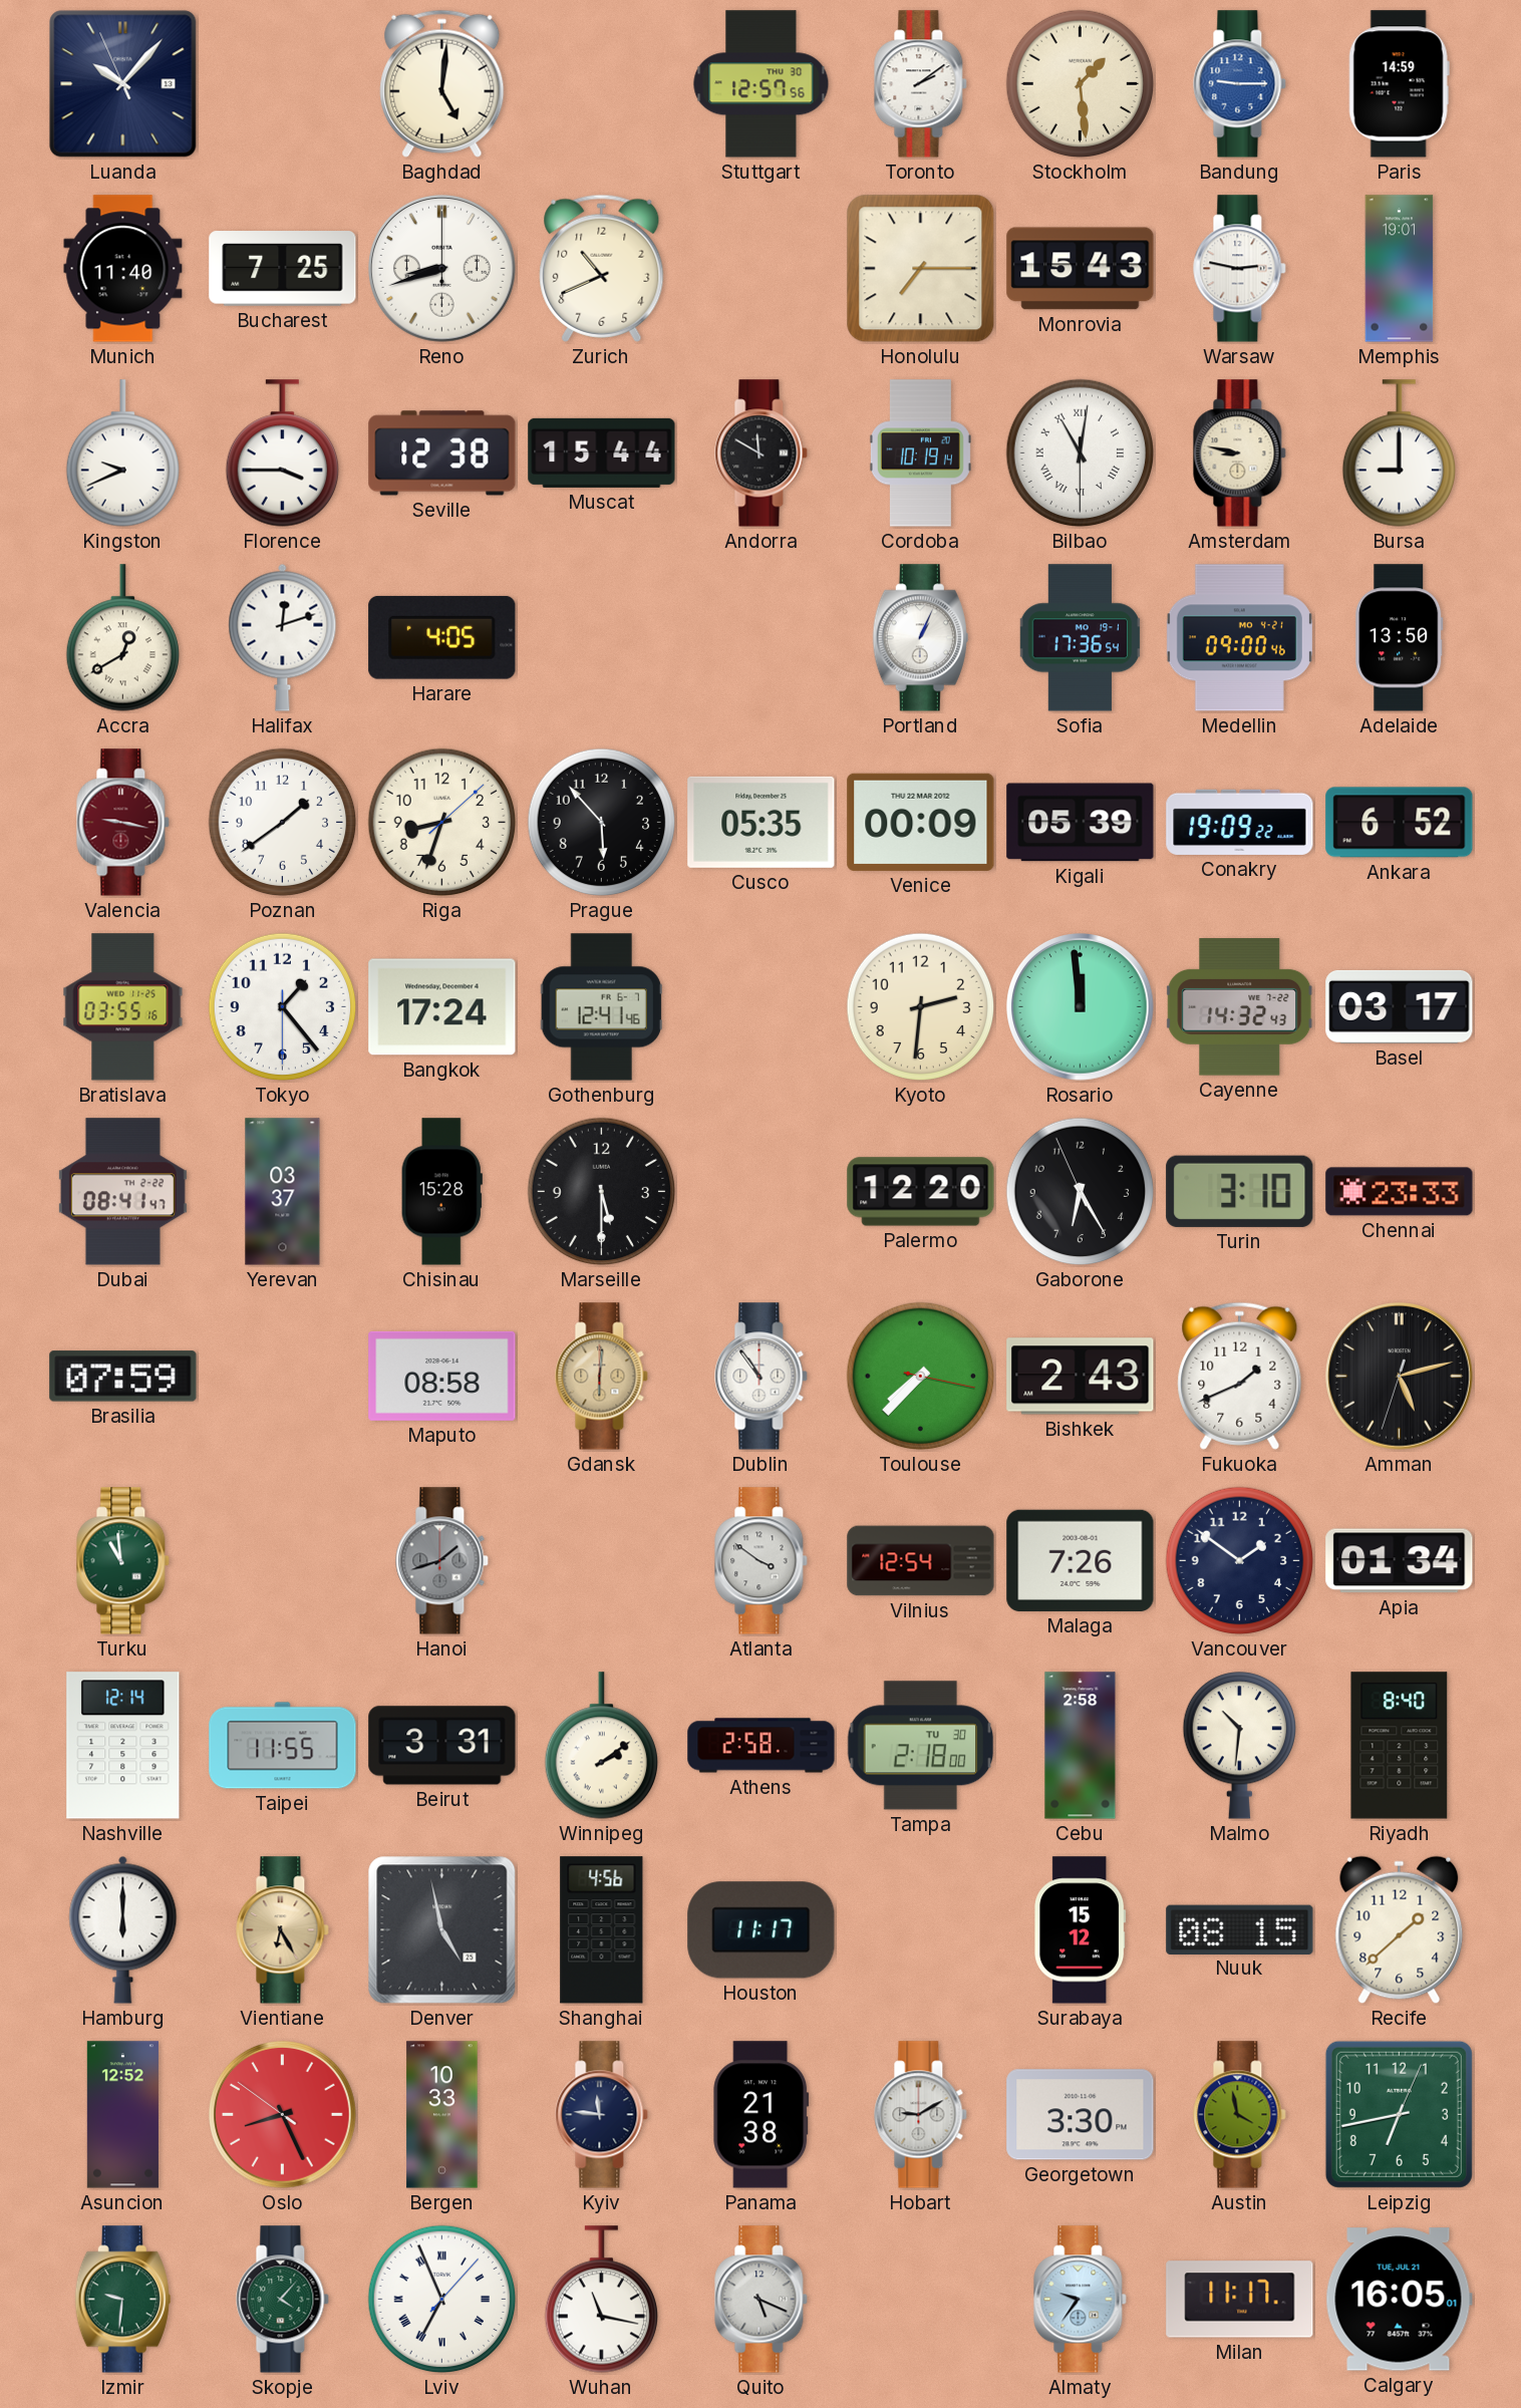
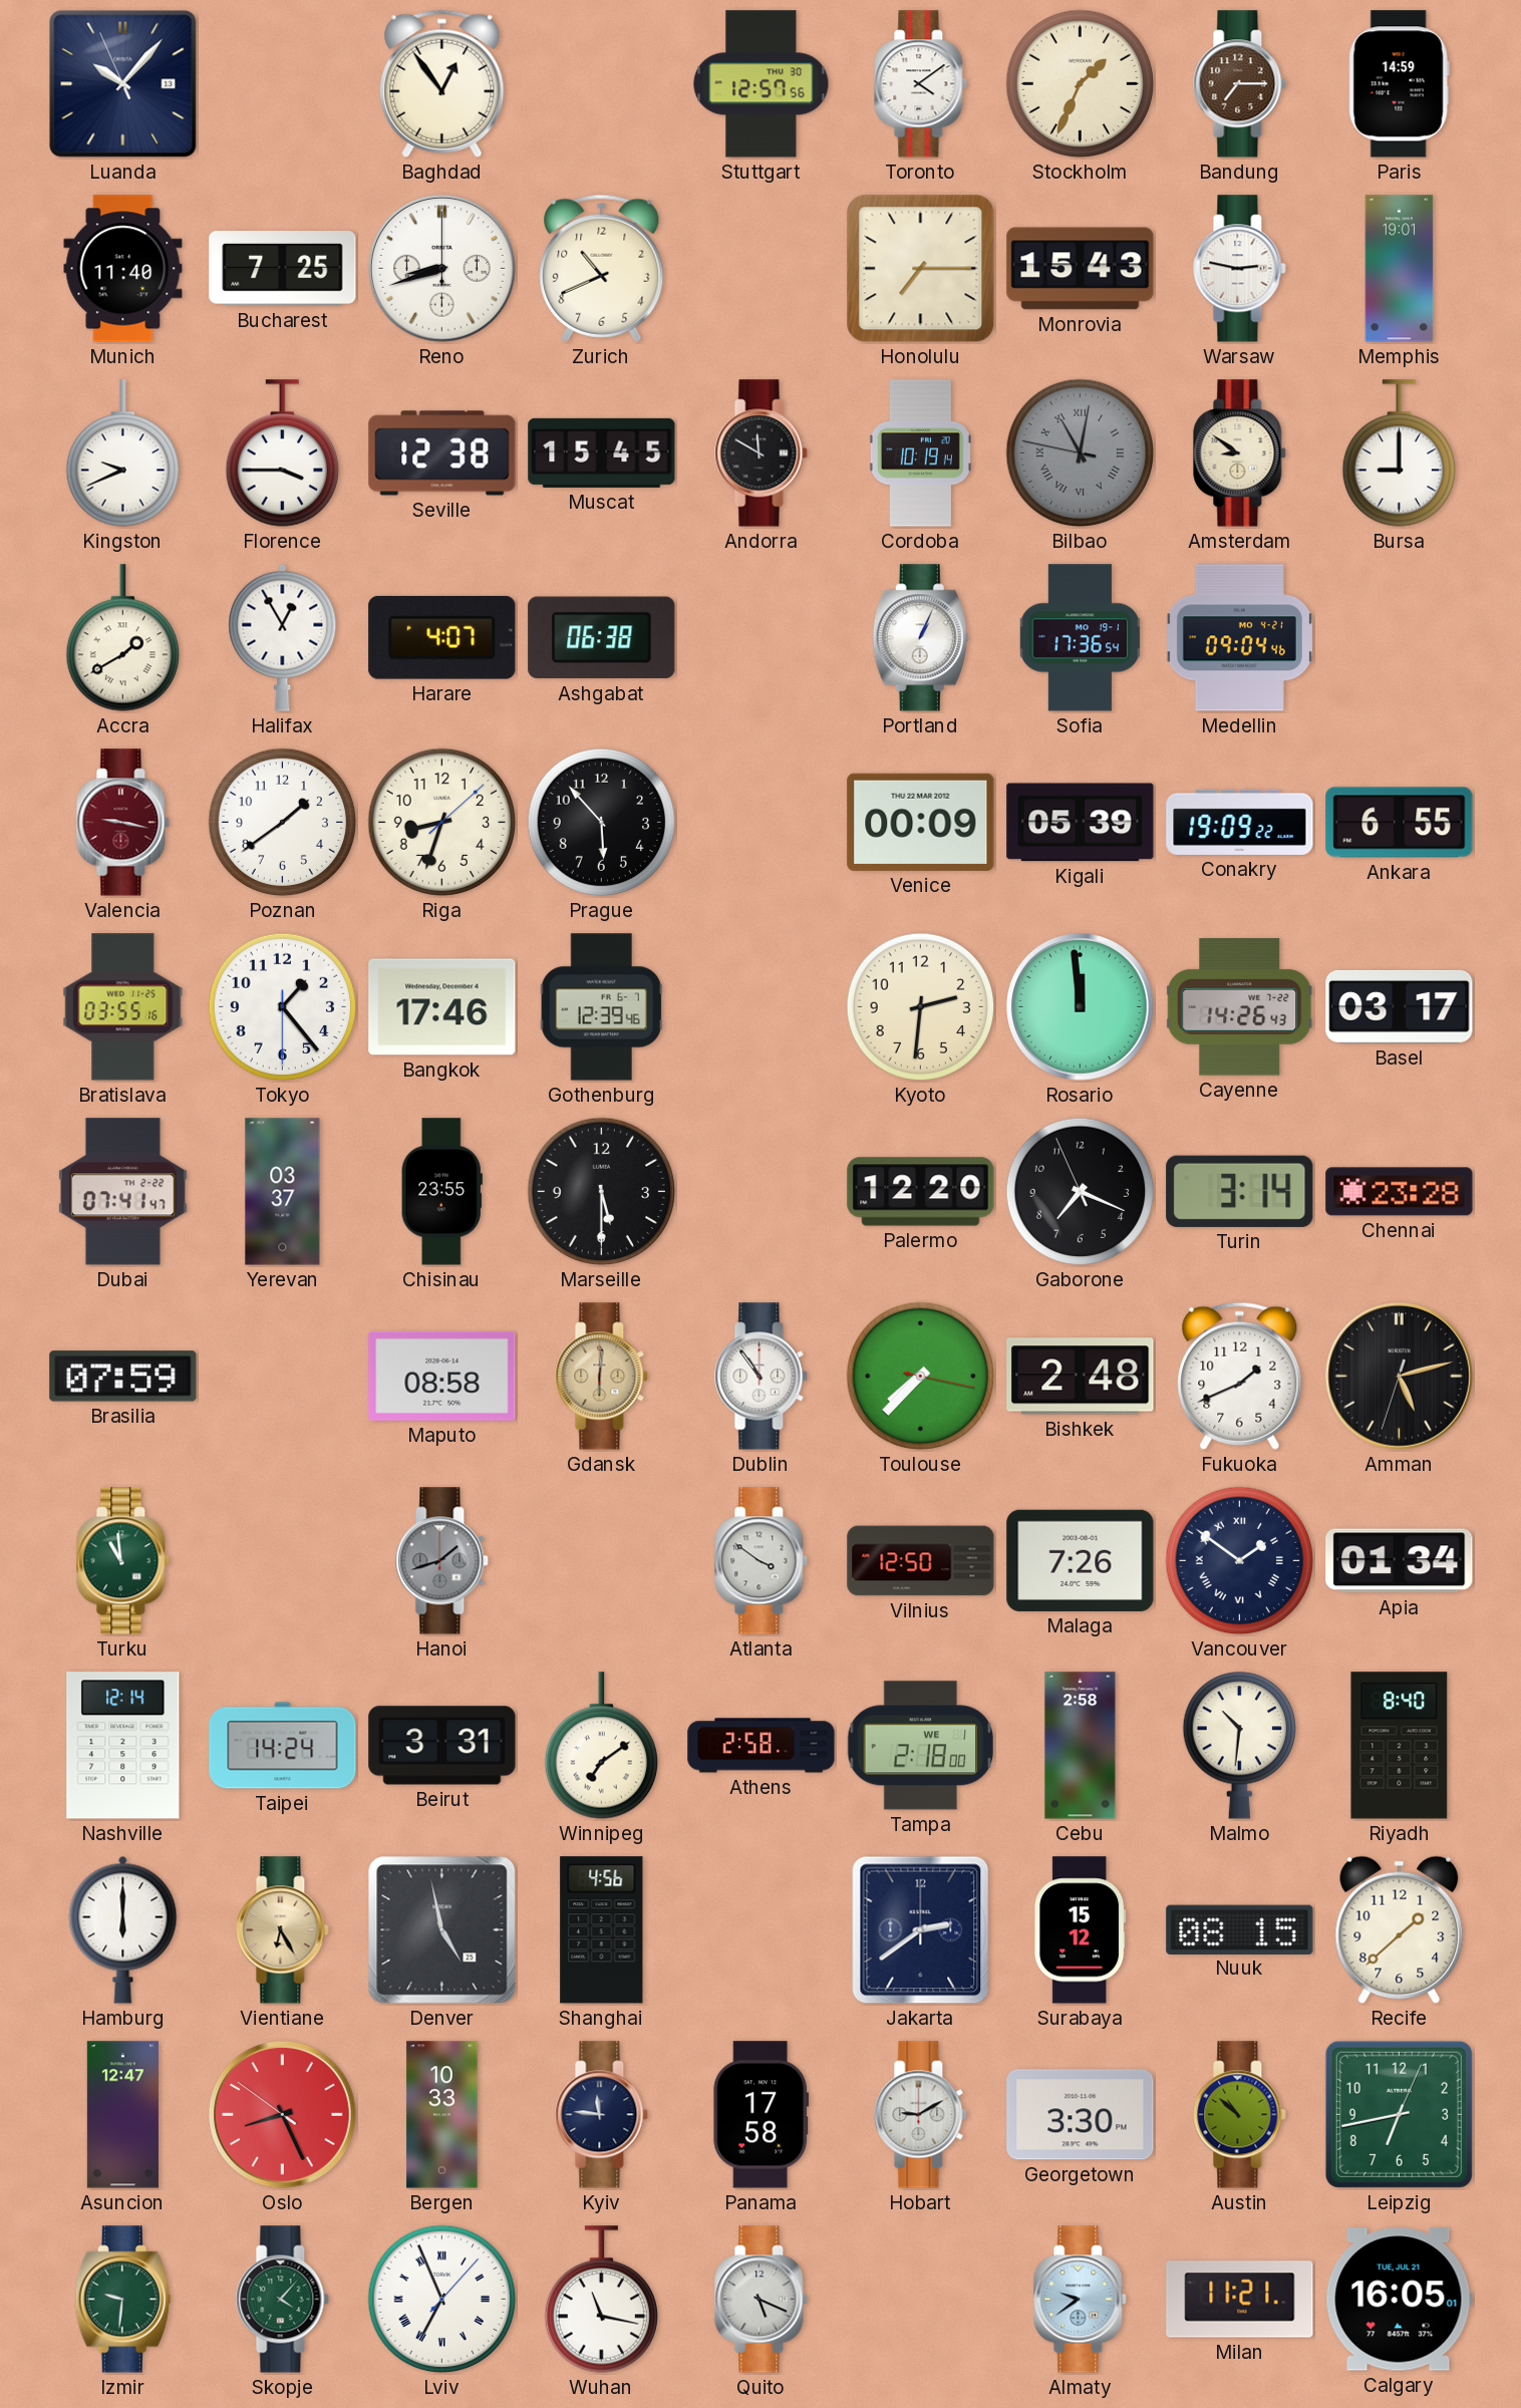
Baghdad: 5:01 -> 12:54
Toronto: 2:09 -> 4:09
Stockholm: 1:29 -> 1:34
Bandung: 9:15 -> 7:15
Bandung dial: blue -> brown
Muscat: 15:44 -> 15:45
Bilbao: 11:01:30 -> 11:01:47
Bilbao dial: white -> grey
Amsterdam: 8:47 -> 8:51
Accra: 12:40 -> 1:40
Halifax: 12:12 -> 12:55
Harare: 4:05 -> 4:07
Ashgabat: none -> 06:38
Medellin: 09:00 -> 09:04
Adelaide: 13:50 -> none
Cusco: 05:35 -> none
Ankara: 6:52 -> 6:55
Bangkok: 17:24 -> 17:46
Gothenburg: 12:41 -> 12:39
Cayenne: 14:32 -> 14:26
Dubai: 08:41 -> 07:41
Chisinau: 15:28 -> 23:55
Gaborone: 6:24 -> 7:18
Turin: 3:10 -> 3:14
Chennai: 23:33 -> 23:28
Bishkek: 2:43 -> 2:48
Vilnius: 12:54 -> 12:50
Vancouver numerals: Arabic -> Roman
Taipei: 11:55 -> 14:24
Winnipeg: 2:09 -> 7:09
Tampa date: TU 30 -> WE 1
Houston: 11:17 -> none
Jakarta: none -> 2:39
Asuncion: 12:52 -> 12:47
Panama: 21:38 -> 17:58
Austin: 3:58 -> 10:52
Almaty: 9:36 -> 9:39
Milan: 11:17 -> 11:21
